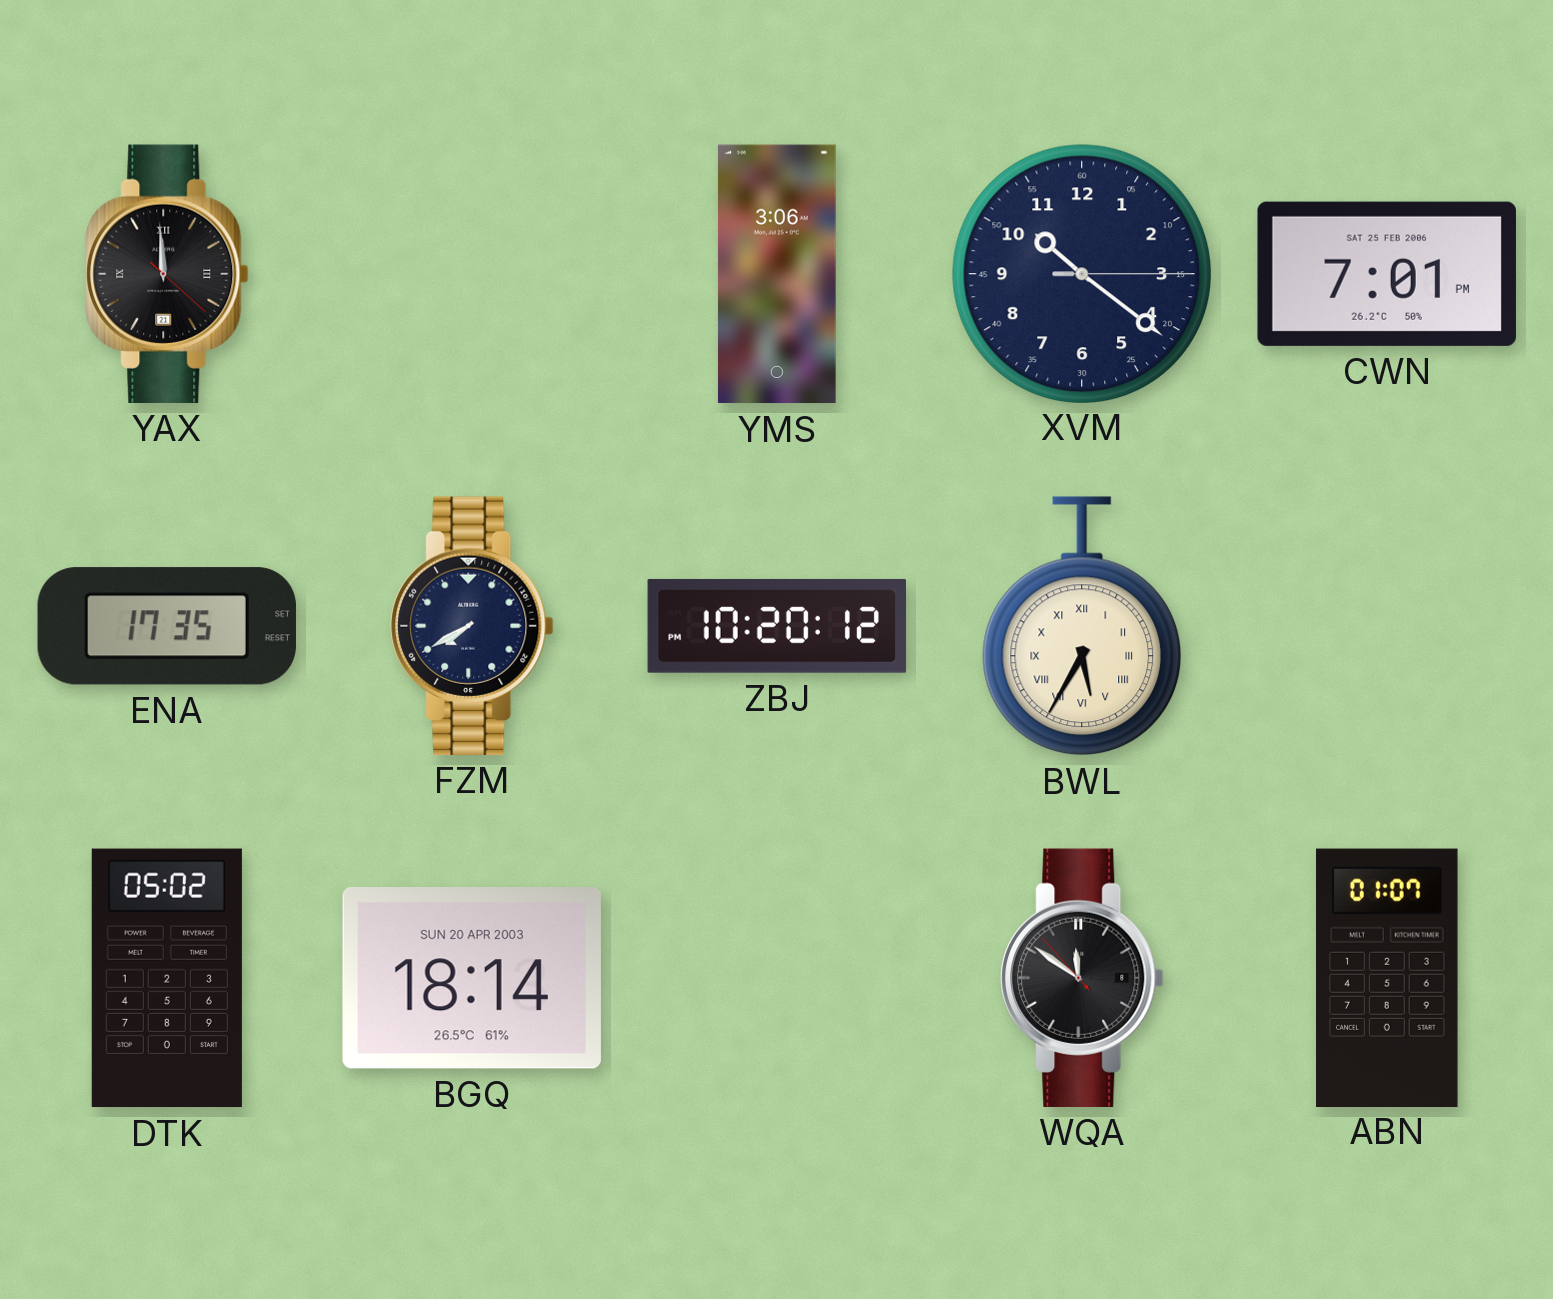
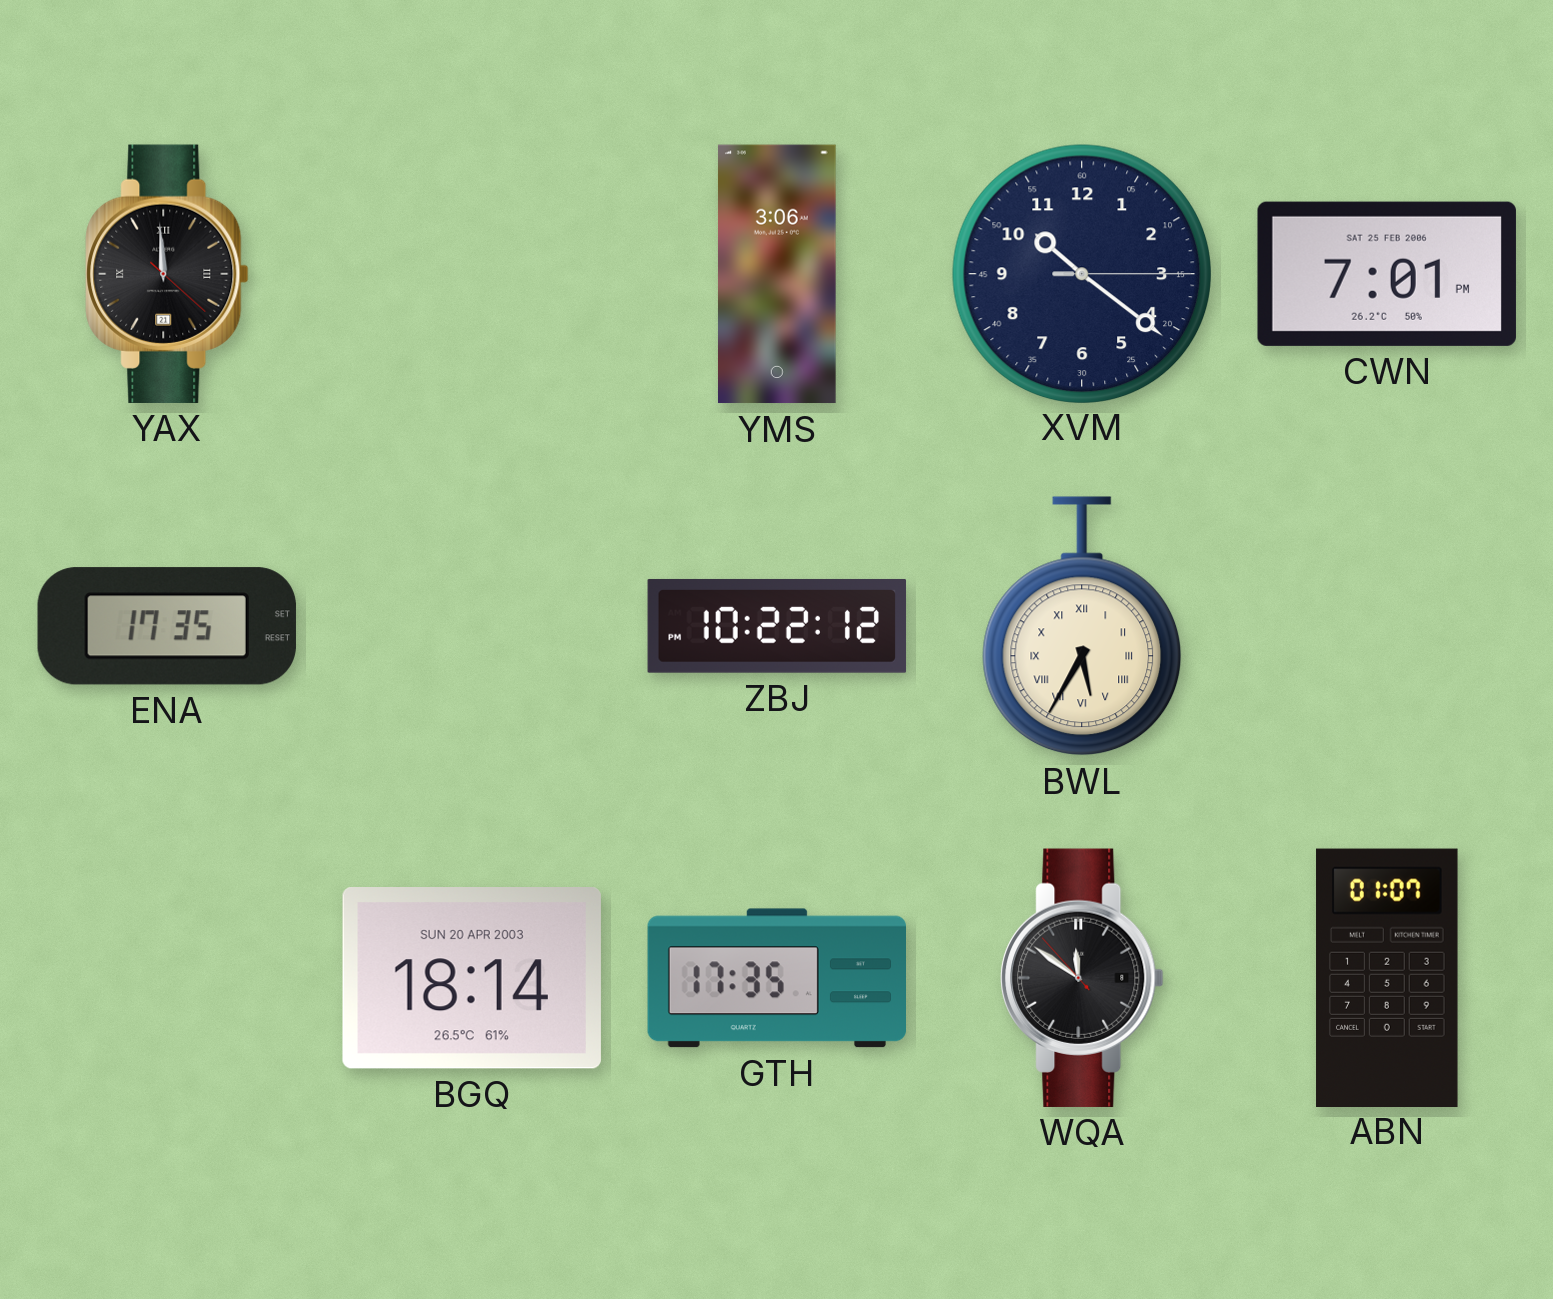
FZM: 7:40 -> none
ZBJ: 10:20 -> 10:22
DTK: 05:02 -> none
GTH: none -> 17:35
